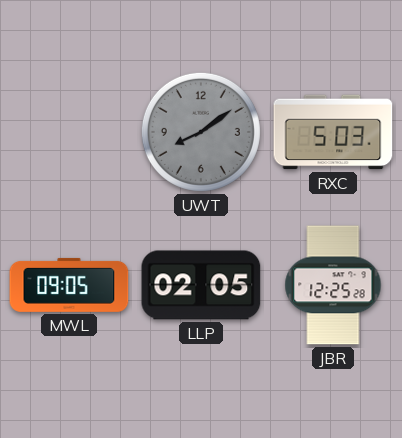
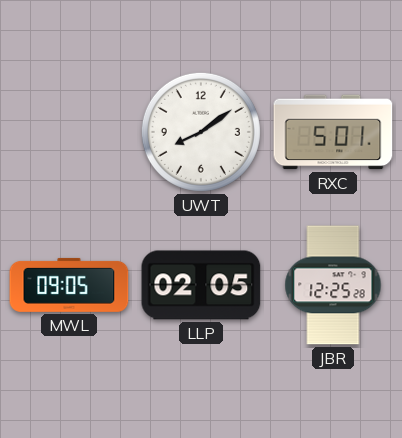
UWT dial: grey -> white
RXC: 5:03 -> 5:01
